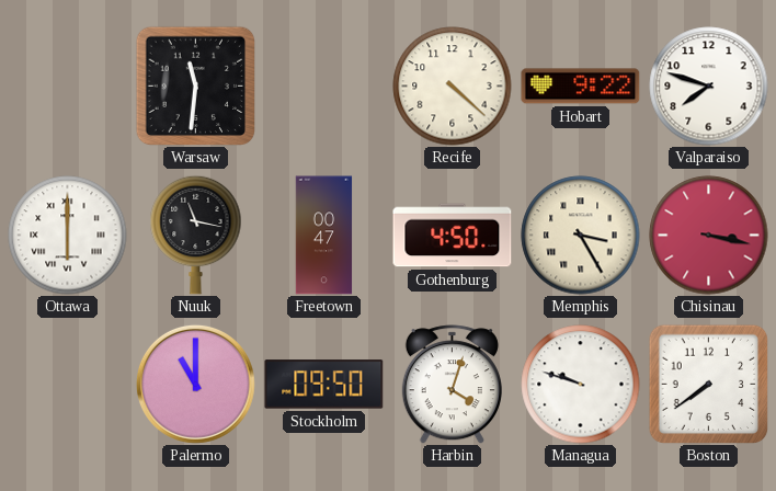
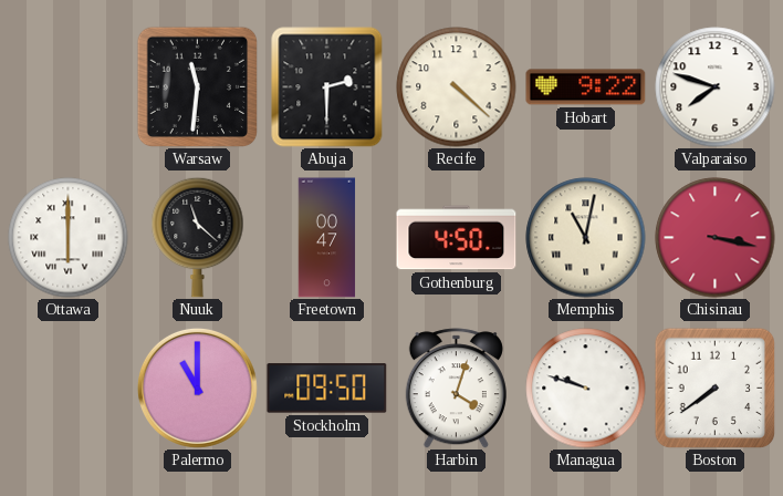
Abuja: none -> 2:30
Nuuk: 11:17 -> 11:22
Memphis: 3:25 -> 11:02
